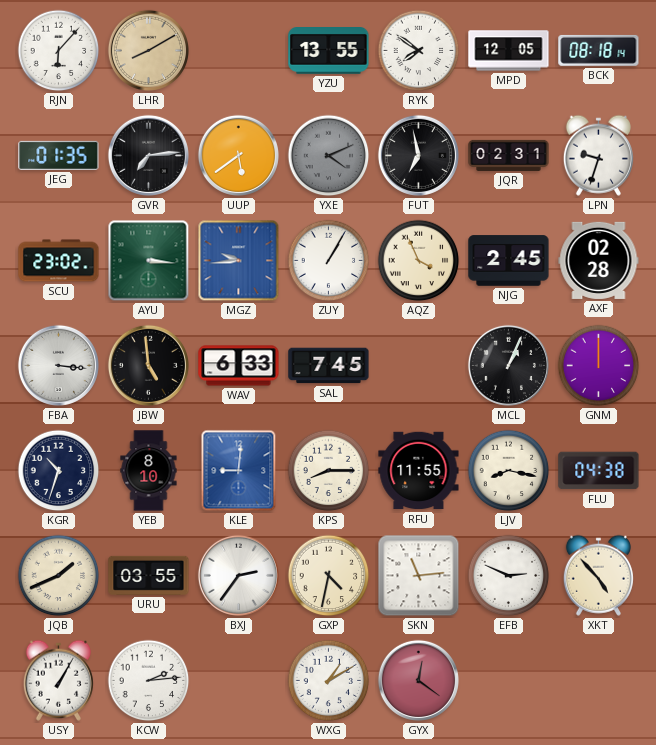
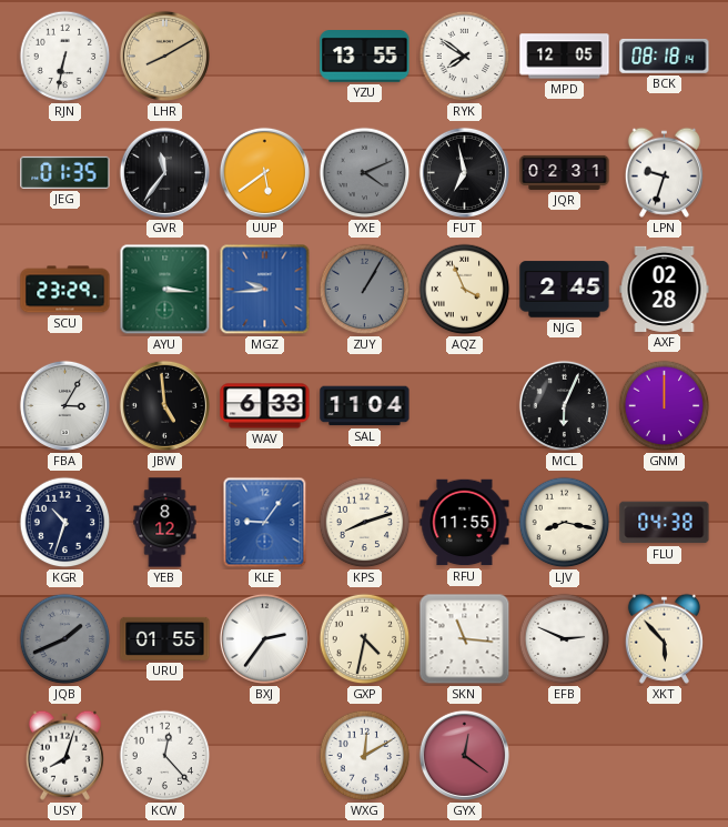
RJN: 6:07 -> 6:32
GVR: 7:14 -> 11:36
SCU: 23:02 -> 23:29
ZUY dial: white -> grey
FBA: 3:16 -> 3:05
SAL: 7:45 -> 11:04
MCL: 1:04 -> 6:04
YEB: 8:10 -> 8:12
KLE: 9:01 -> 9:06
KPS: 8:15 -> 8:12
JQB dial: cream -> grey
URU: 03:55 -> 01:55
SKN: 11:14 -> 11:16
XKT: 4:53 -> 5:53
USY: 1:05 -> 8:03
KCW: 2:14 -> 12:23
WXG: 1:10 -> 12:10
